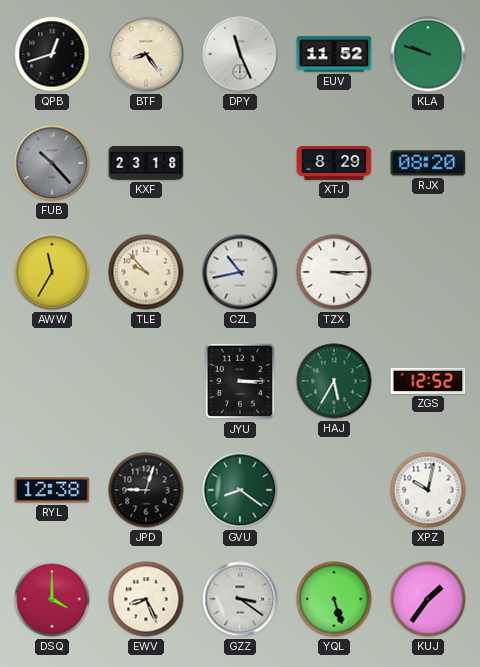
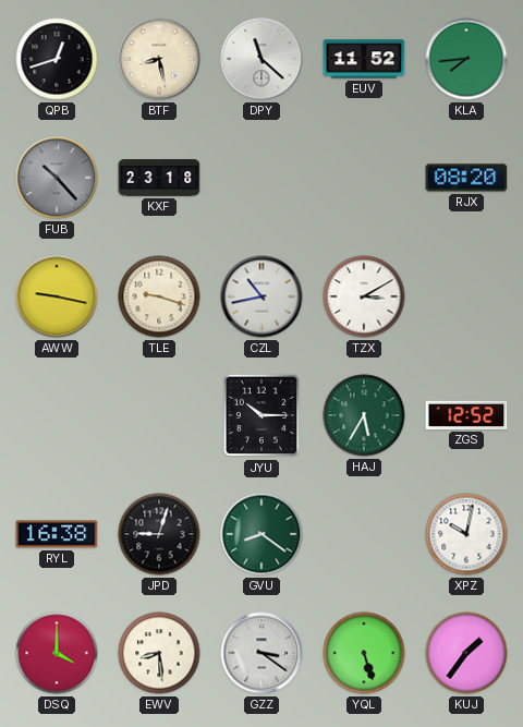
BTF: 8:24 -> 8:28
DPY: 11:26 -> 11:22
KLA: 9:48 -> 7:44
XTJ: 8:29 -> none
AWW: 11:35 -> 9:17
TLE: 9:53 -> 9:18
TZX: 3:15 -> 3:10
JYU: 3:15 -> 10:15
RYL: 12:38 -> 16:38
EWV: 8:26 -> 8:29
